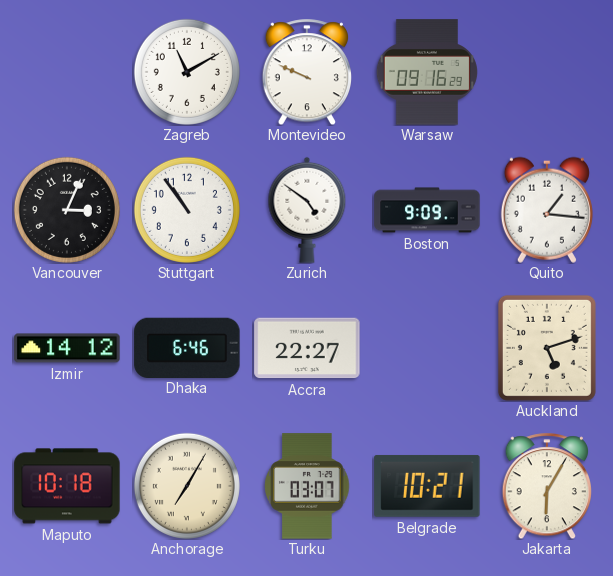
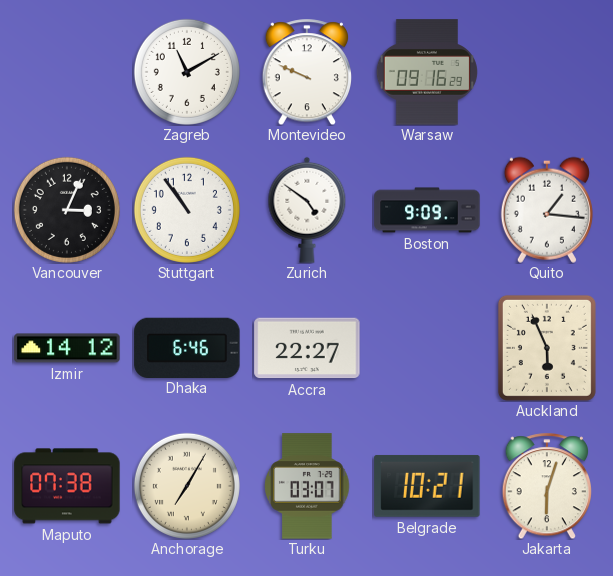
Auckland: 5:12 -> 5:56
Maputo: 10:18 -> 07:38
Jakarta: 6:05 -> 6:03
